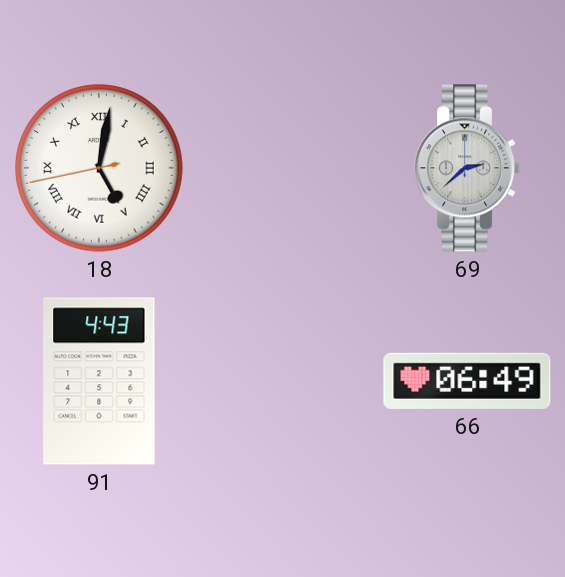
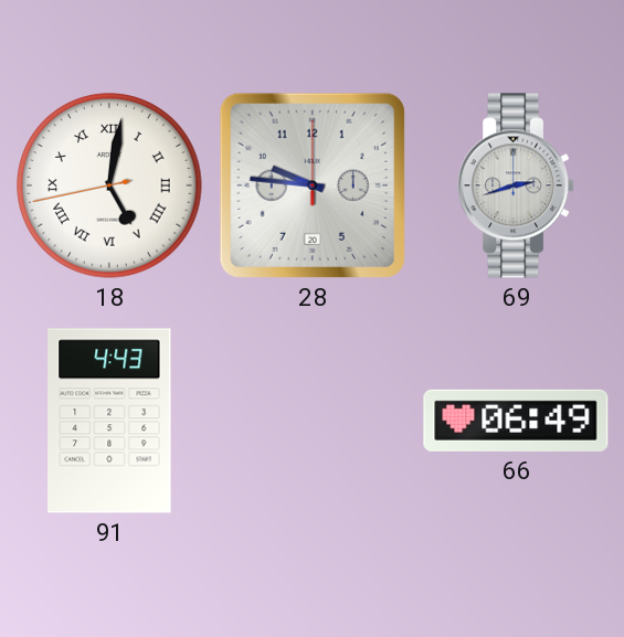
28: none -> 9:46
69: 2:38 -> 2:42
